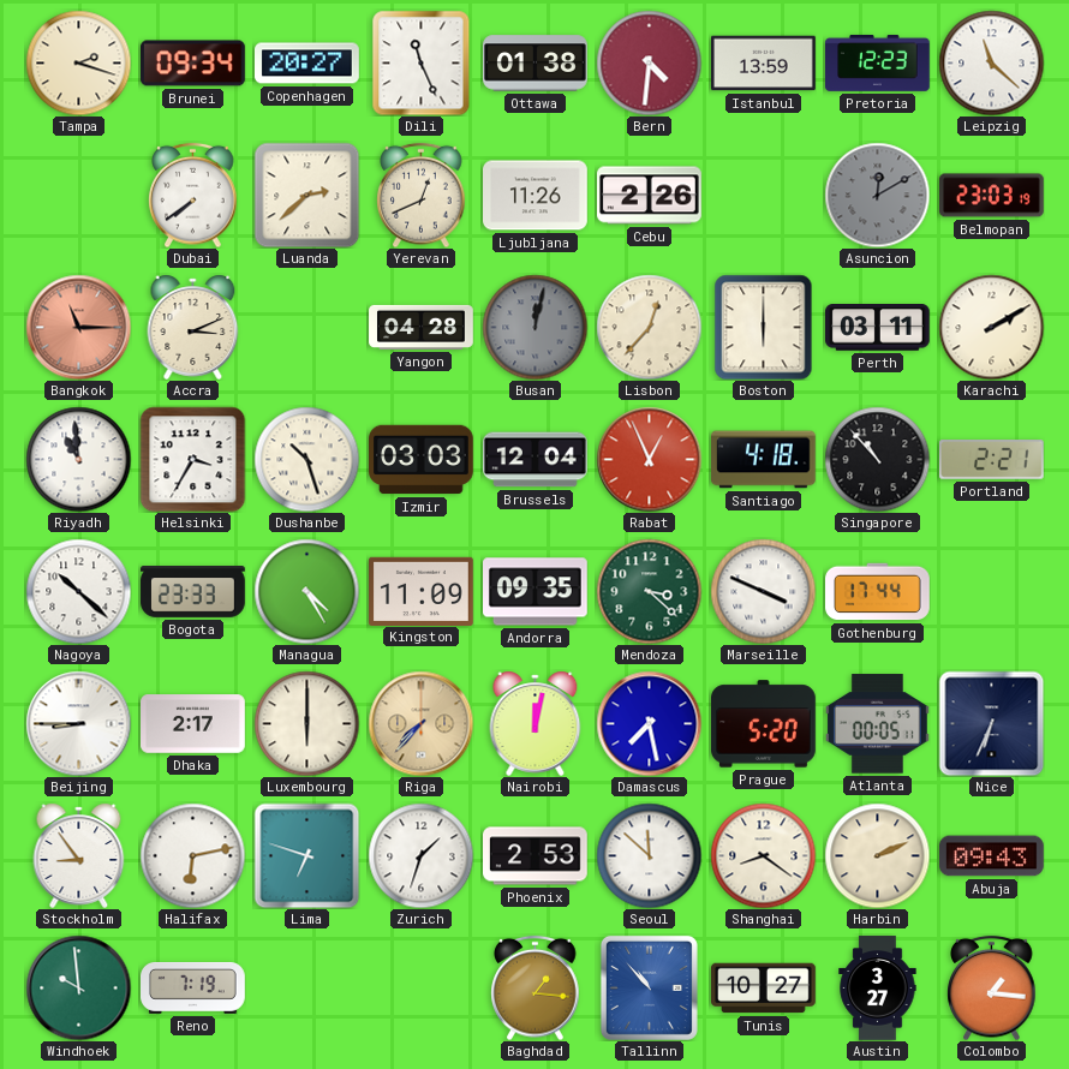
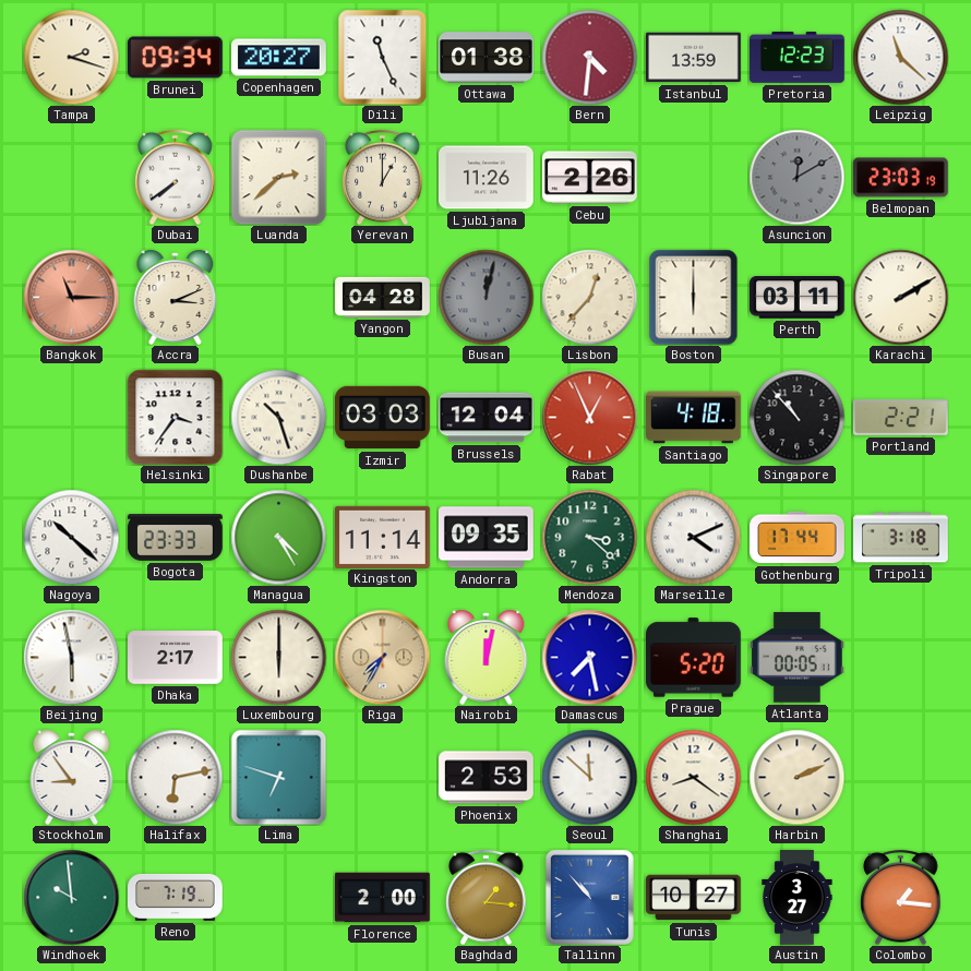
Yerevan: 12:41 -> 1:00
Riyadh: 10:59 -> none
Helsinki: 3:35 -> 3:36
Kingston: 11:09 -> 11:14
Marseille: 3:49 -> 4:11
Tripoli: none -> 3:18
Beijing: 8:45 -> 5:58
Riga: 7:37 -> 7:35
Nice: 6:34 -> none
Zurich: 1:33 -> none
Abuja: 09:43 -> none
Florence: none -> 2:00
